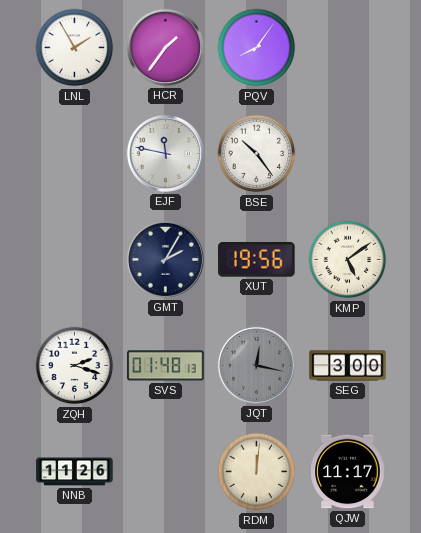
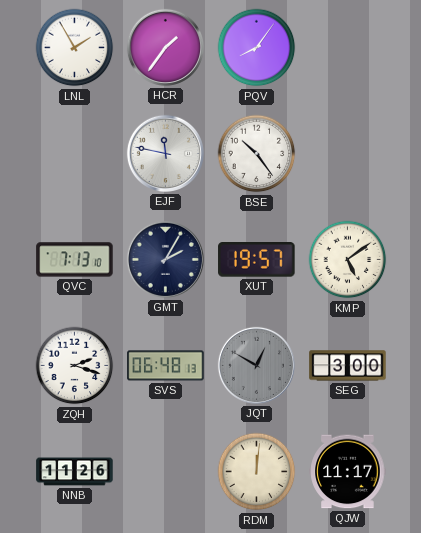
QVC: none -> 7:13
XUT: 19:56 -> 19:57
SVS: 01:48 -> 06:48
JQT: 12:17 -> 12:50
